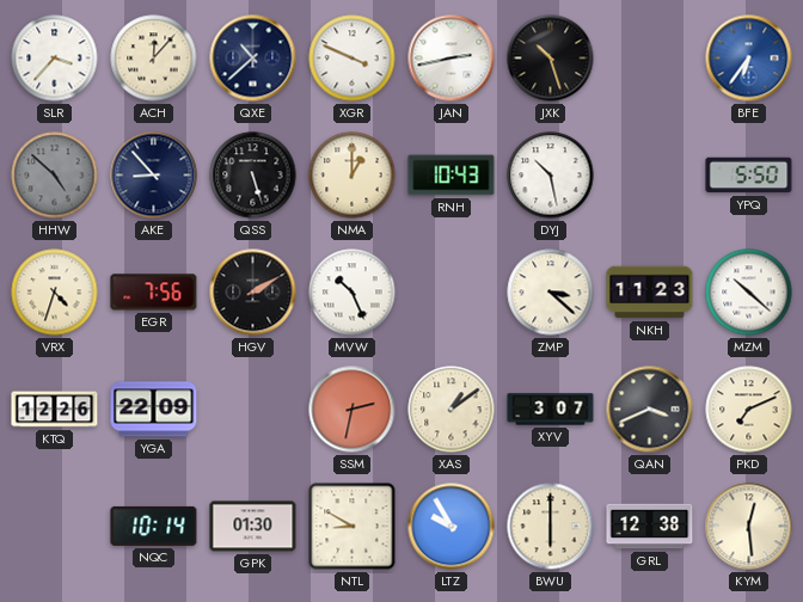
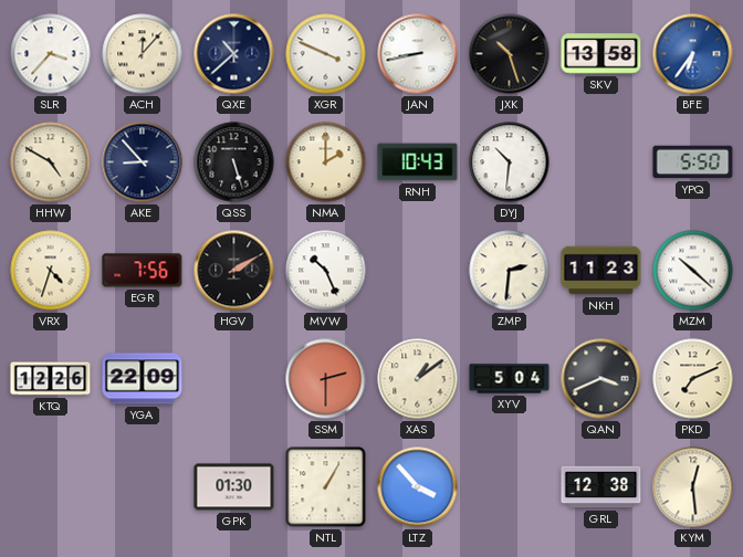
JAN: 2:43 -> 8:43
SKV: none -> 13:58
HHW: 4:52 -> 4:50
HHW dial: grey -> cream
NMA: 1:00 -> 2:00
DYJ: 10:28 -> 10:31
ZMP: 3:22 -> 2:31
SSM: 2:32 -> 2:30
XYV: 3:07 -> 5:04
NQC: 10:14 -> none
NTL: 8:50 -> 1:05
LTZ: 9:55 -> 3:53
BWU: 6:00 -> none
